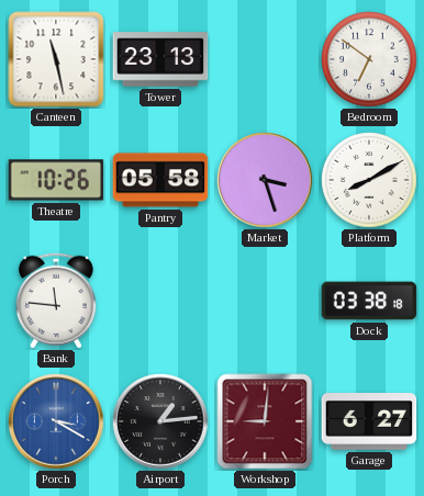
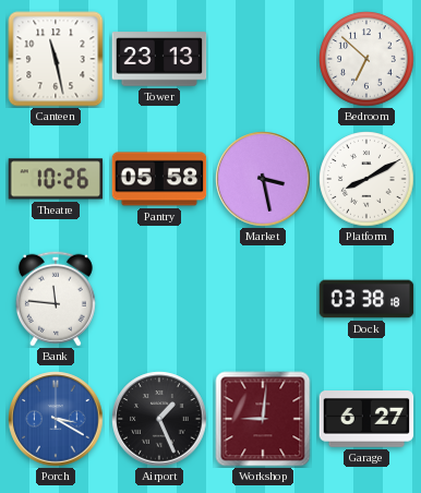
Bedroom: 6:51 -> 6:52
Market: 3:27 -> 3:28
Airport: 1:14 -> 1:26
